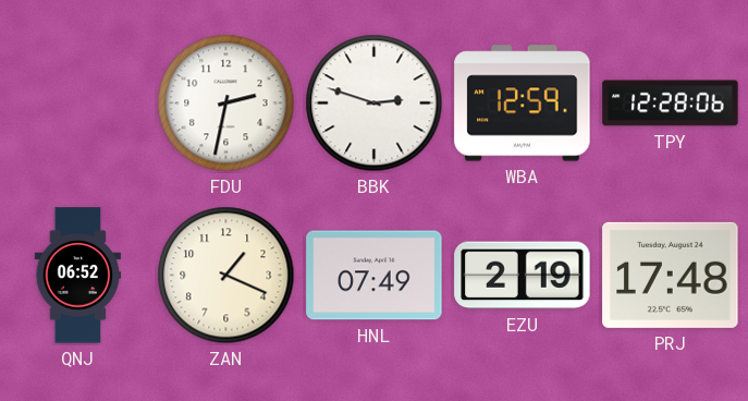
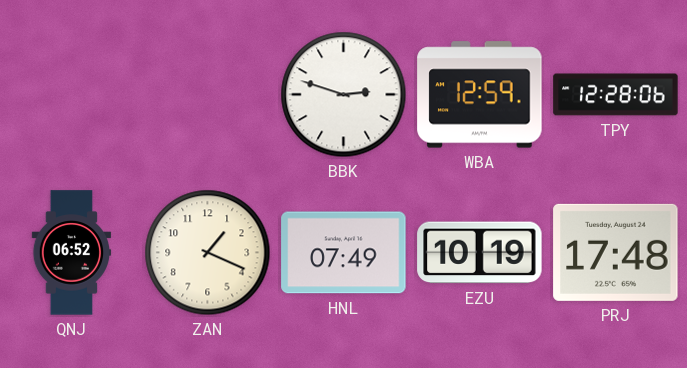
FDU: 2:32 -> none
EZU: 2:19 -> 10:19
